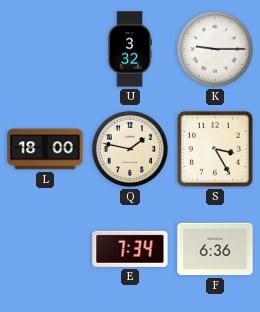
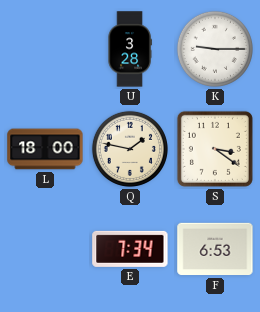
U: 3:32 -> 3:28
S: 3:25 -> 3:21
F: 6:36 -> 6:53
